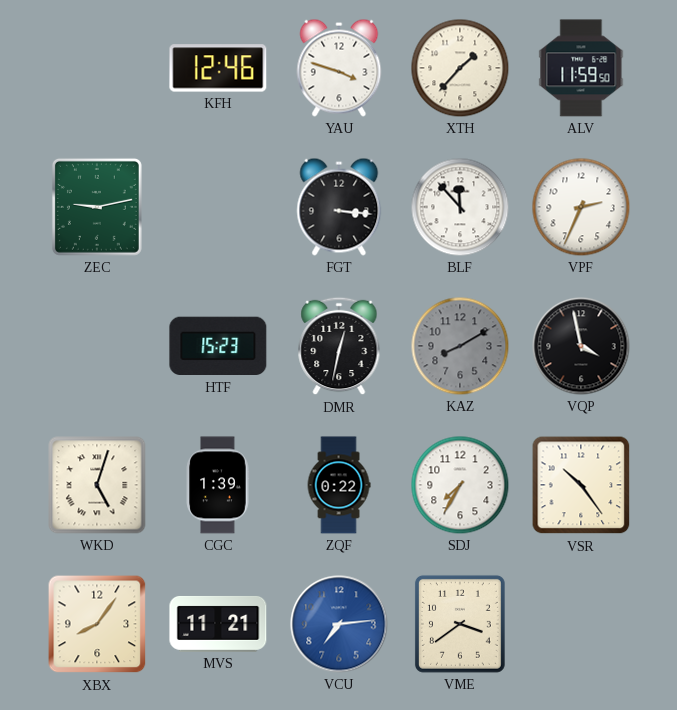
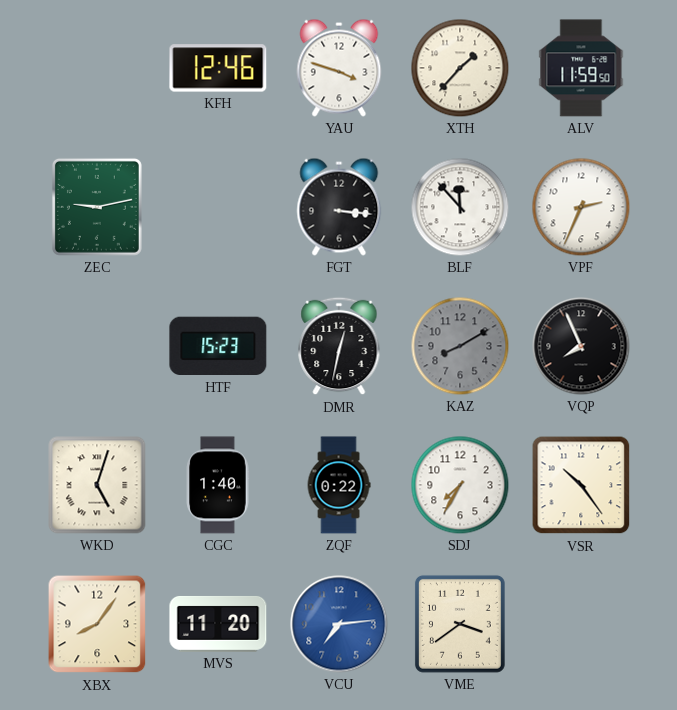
VQP: 3:58 -> 7:56
CGC: 1:39 -> 1:40
MVS: 11:21 -> 11:20
